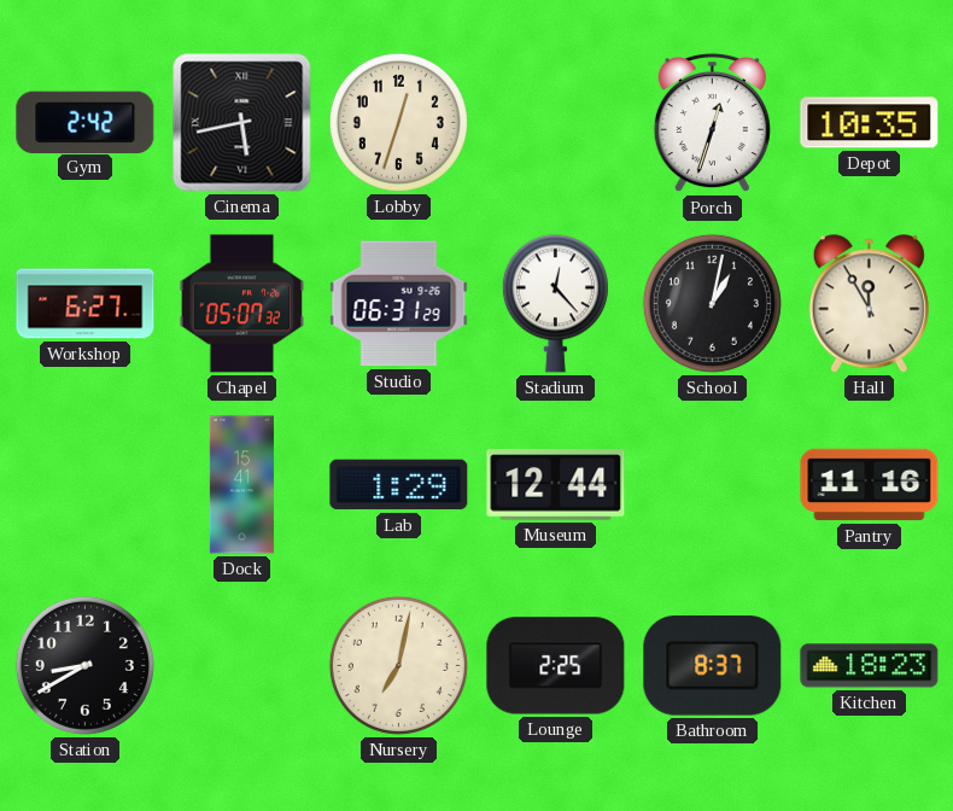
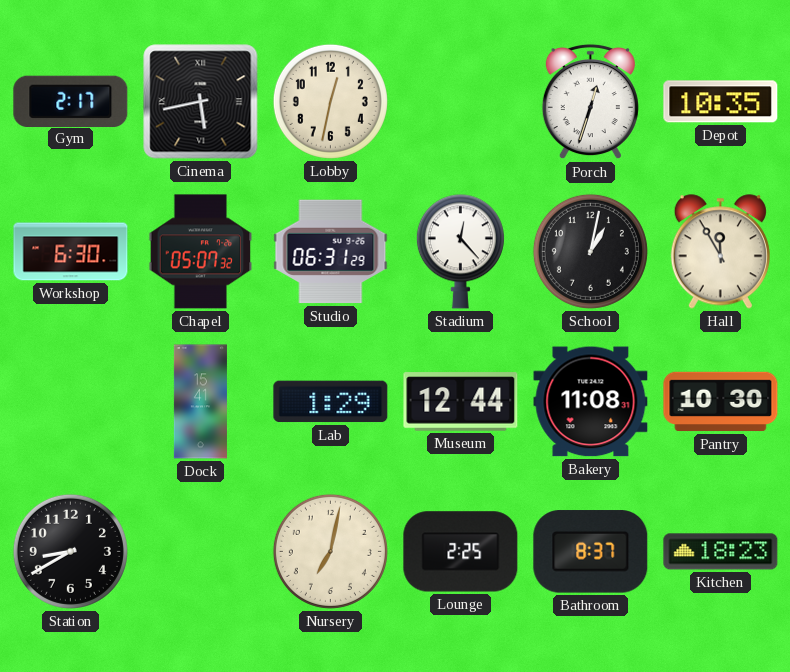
Gym: 2:42 -> 2:17
Lobby: 12:33 -> 12:32
Workshop: 6:27 -> 6:30
Bakery: none -> 11:08
Pantry: 11:16 -> 10:30
